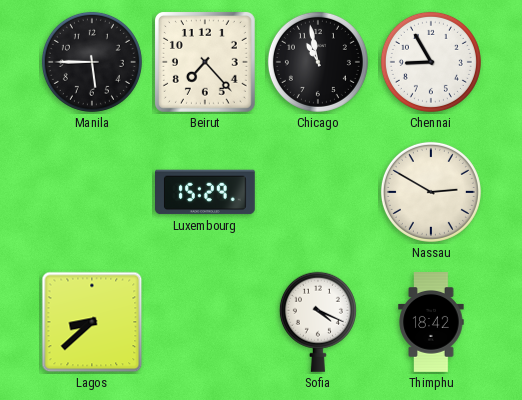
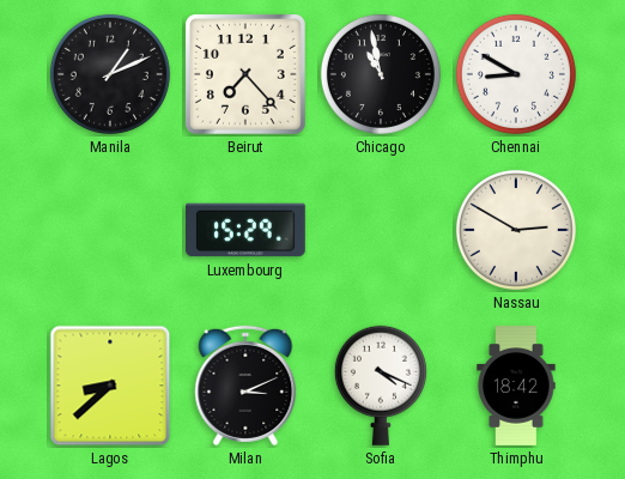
Manila: 5:45 -> 1:11
Chennai: 8:55 -> 8:50
Milan: none -> 3:11
